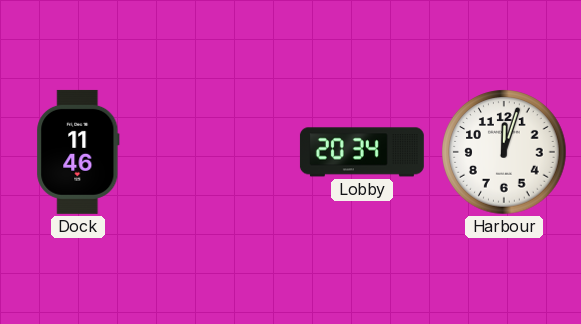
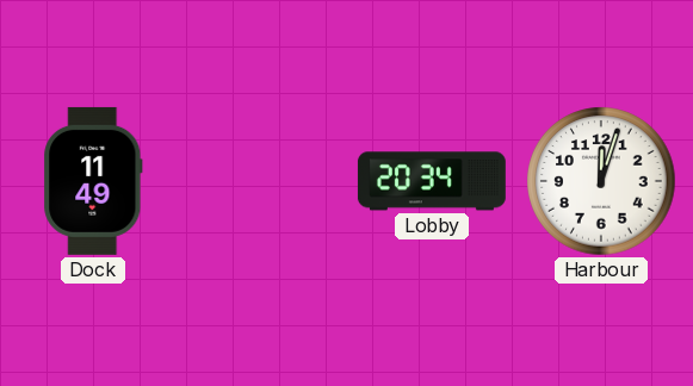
Dock: 11:46 -> 11:49
